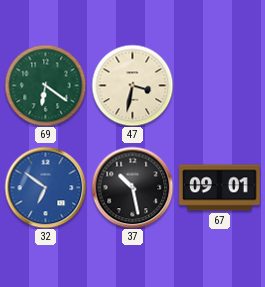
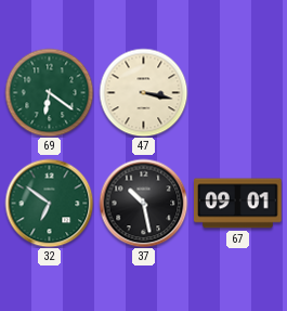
47: 3:32 -> 3:17
32 dial: blue -> green
